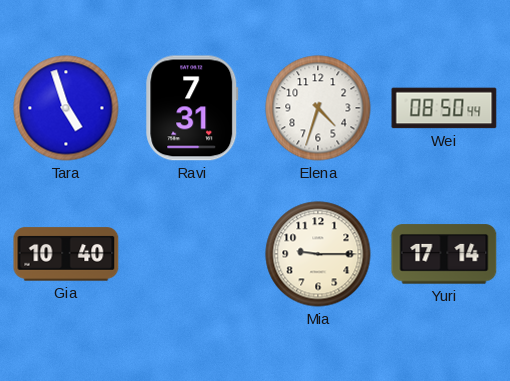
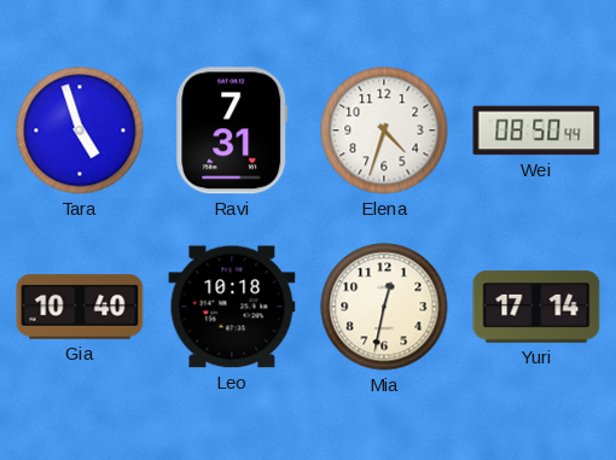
Leo: none -> 10:18
Mia: 9:15 -> 12:32
